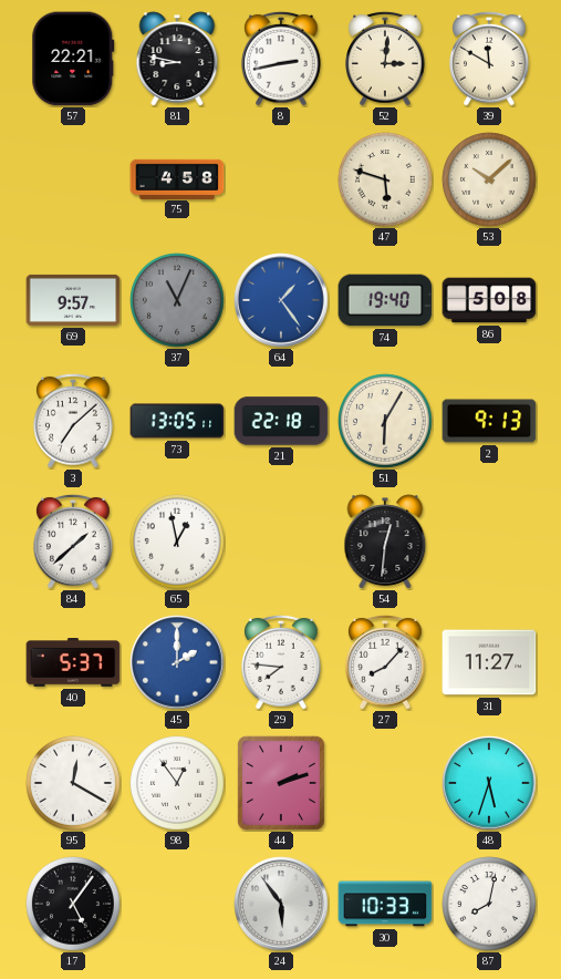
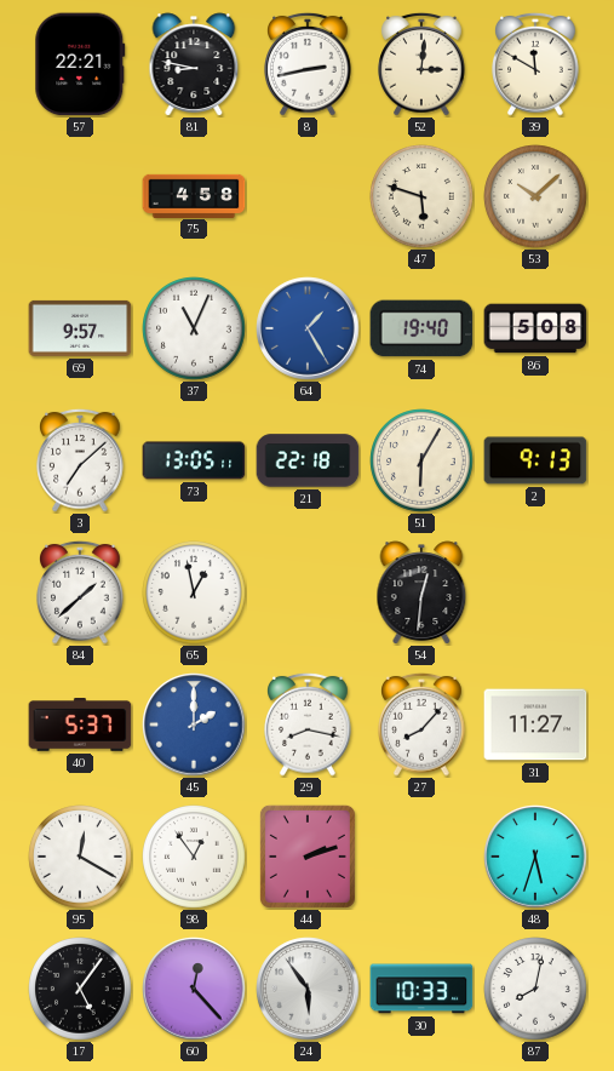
37 dial: grey -> white
64: 1:24 -> 1:25
29: 7:46 -> 8:17
60: none -> 12:23
